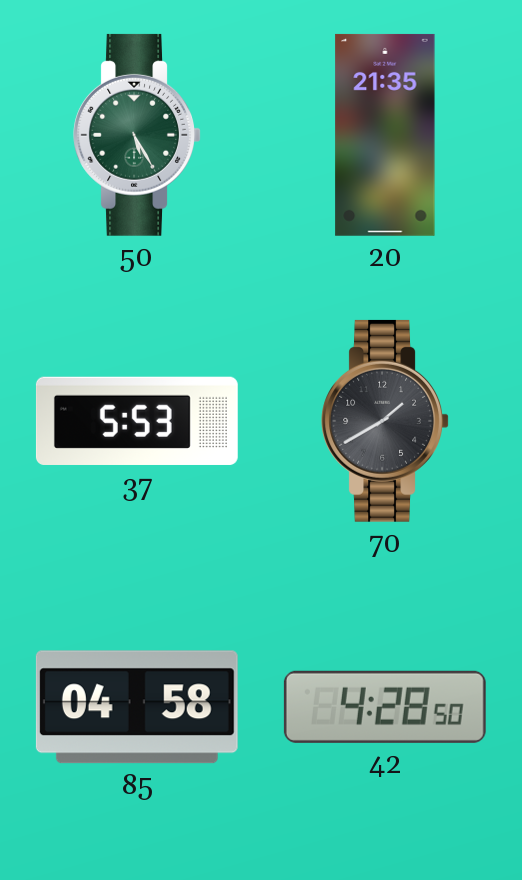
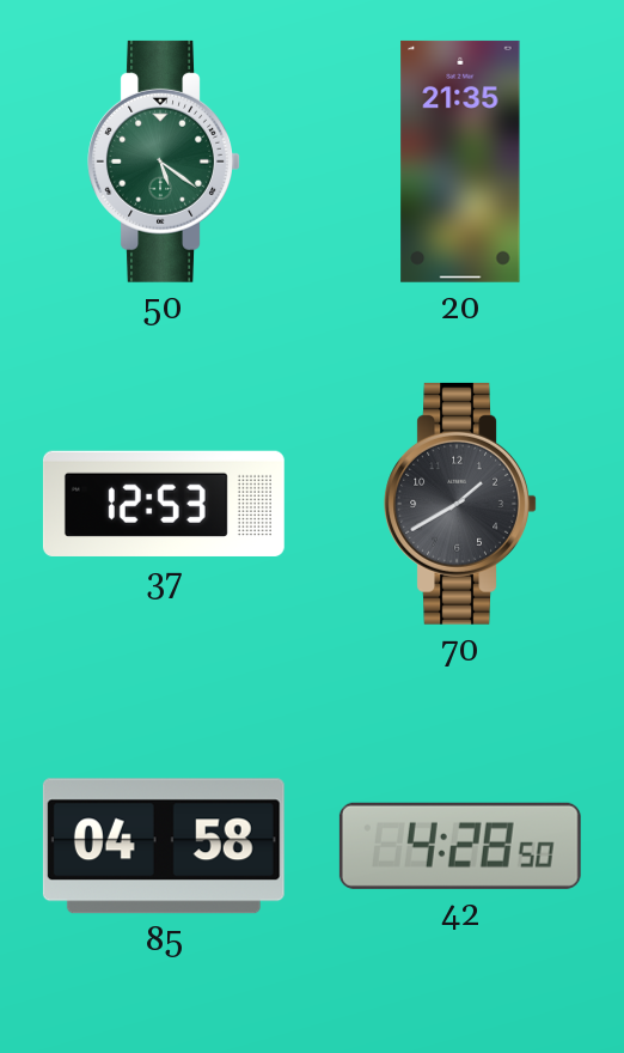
50: 5:25 -> 5:21
37: 5:53 -> 12:53
